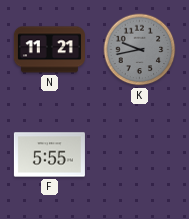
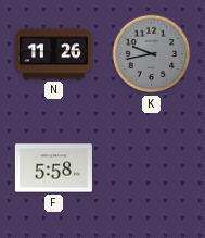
N: 11:21 -> 11:26
F: 5:55 -> 5:58
